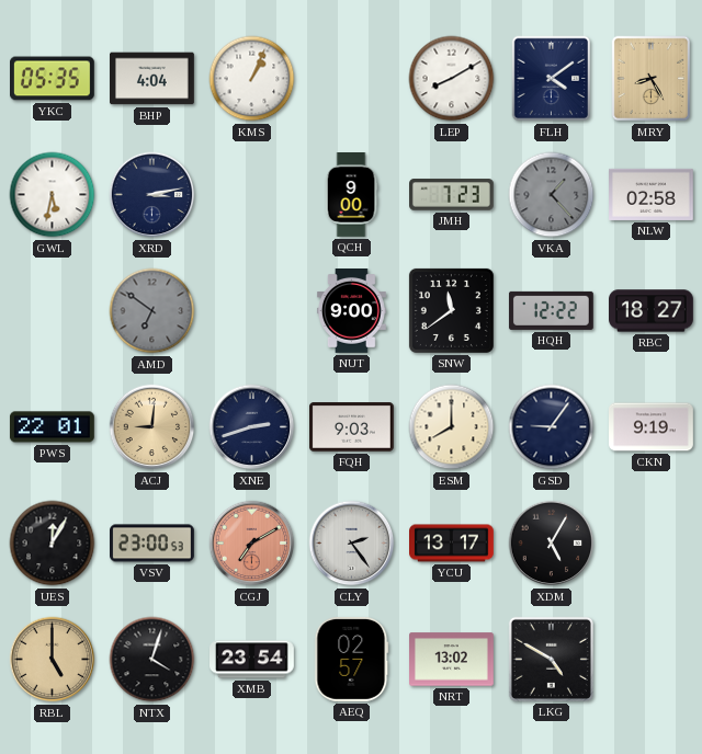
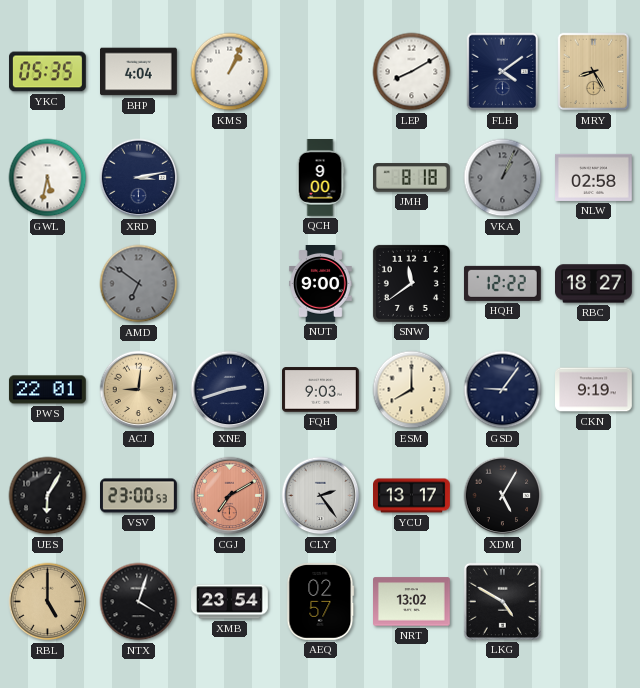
JMH: 7:23 -> 8:18
VKA: 1:23 -> 1:04
UES: 12:05 -> 6:05
